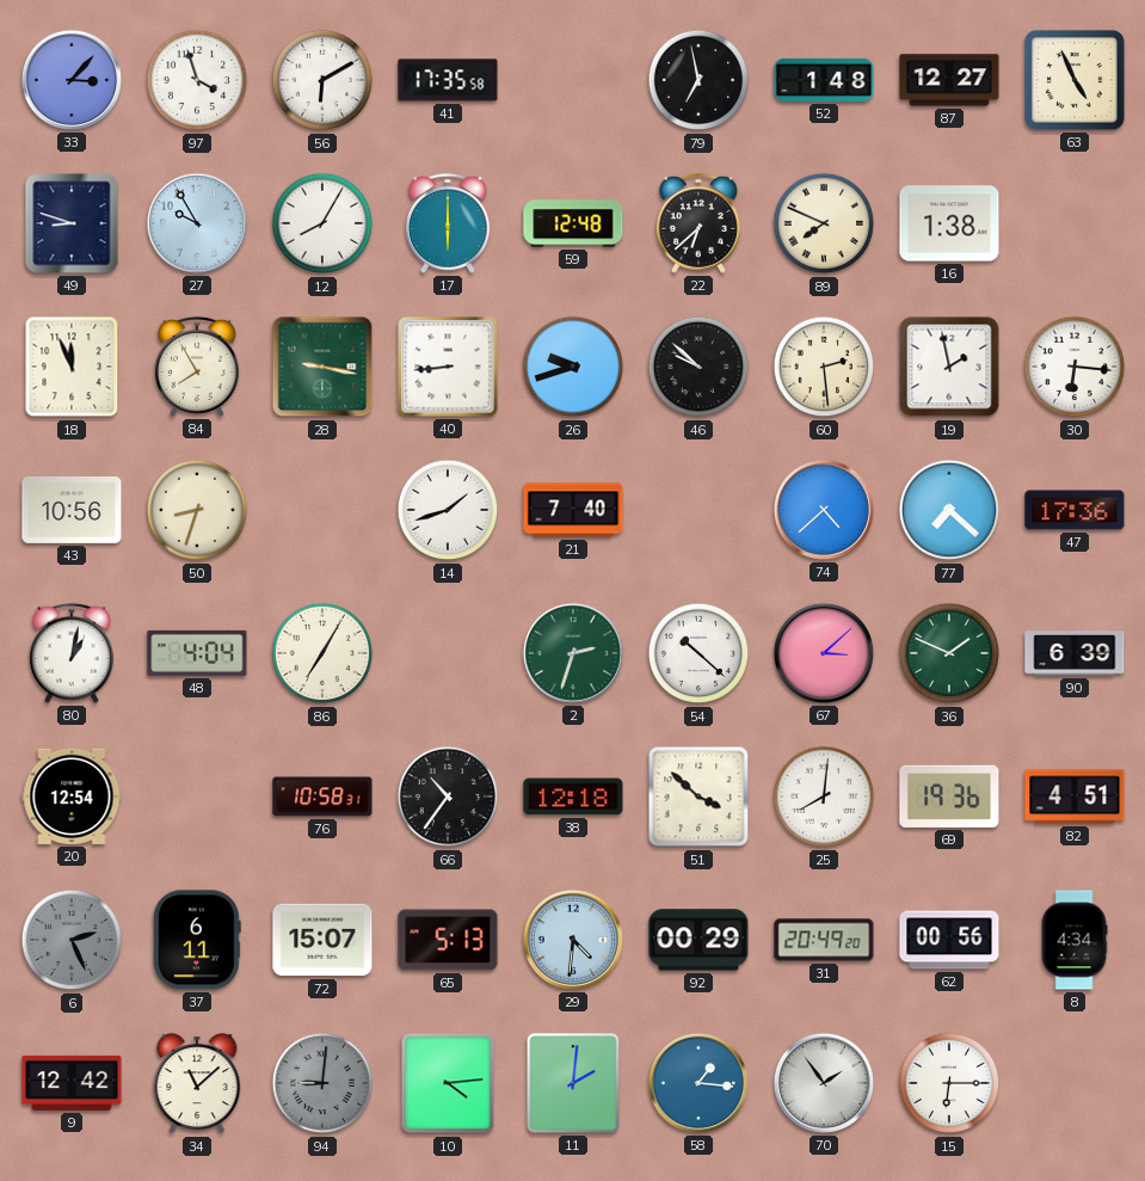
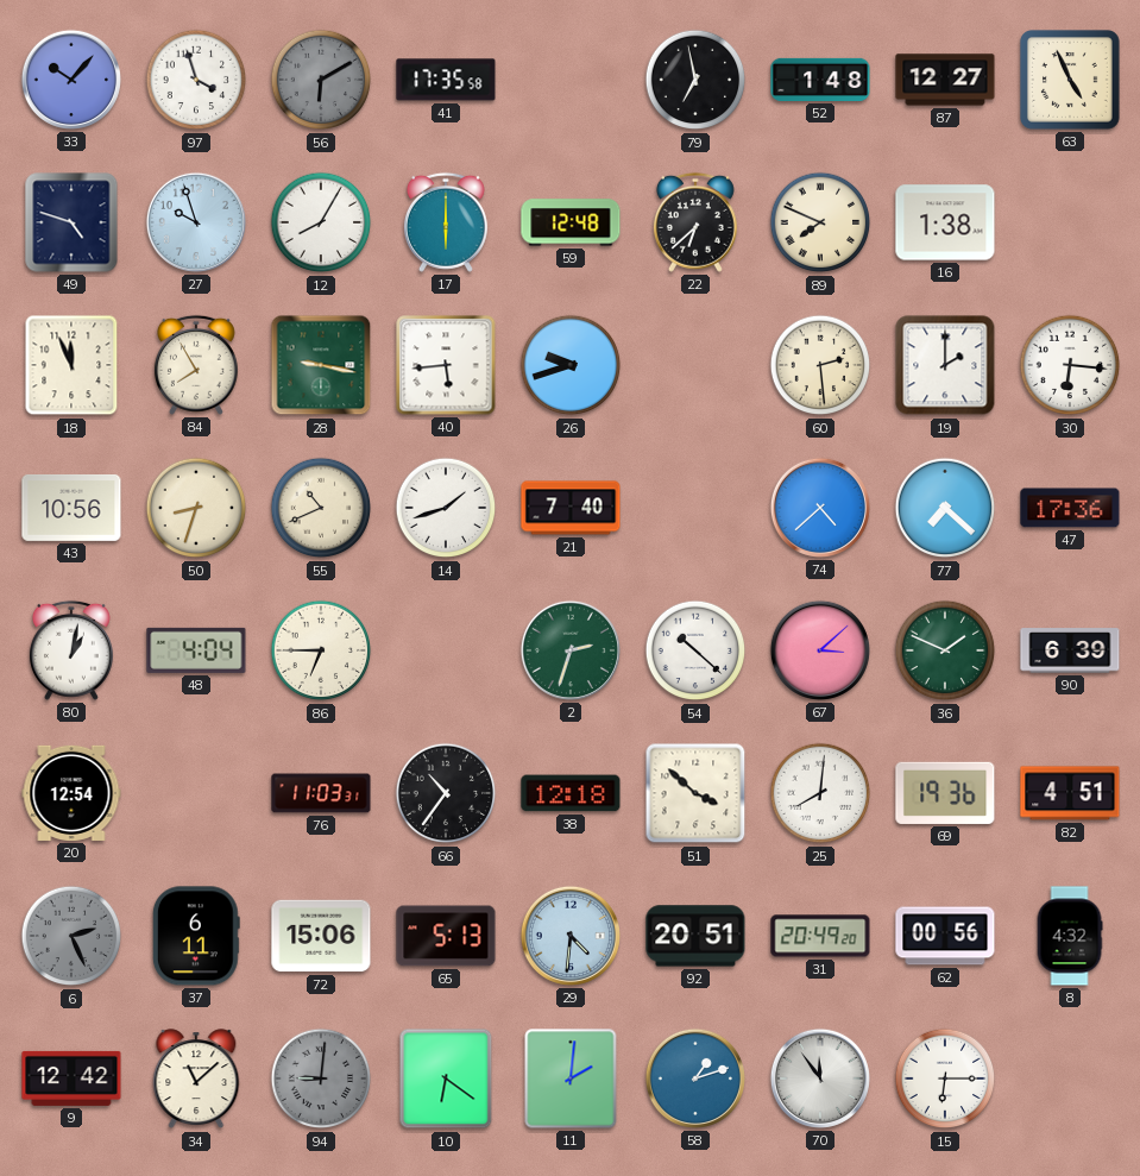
33: 3:07 -> 10:07
56 dial: white -> grey
49: 8:48 -> 4:48
27: 9:55 -> 9:57
40: 8:44 -> 5:44
46: 9:52 -> none
19: 1:58 -> 2:00
55: none -> 10:41
86: 7:05 -> 6:45
76: 10:58 -> 11:03
72: 15:07 -> 15:06
92: 00:29 -> 20:51
8: 4:34 -> 4:32
10: 4:14 -> 6:21
58: 1:16 -> 1:12
70: 1:54 -> 11:54
